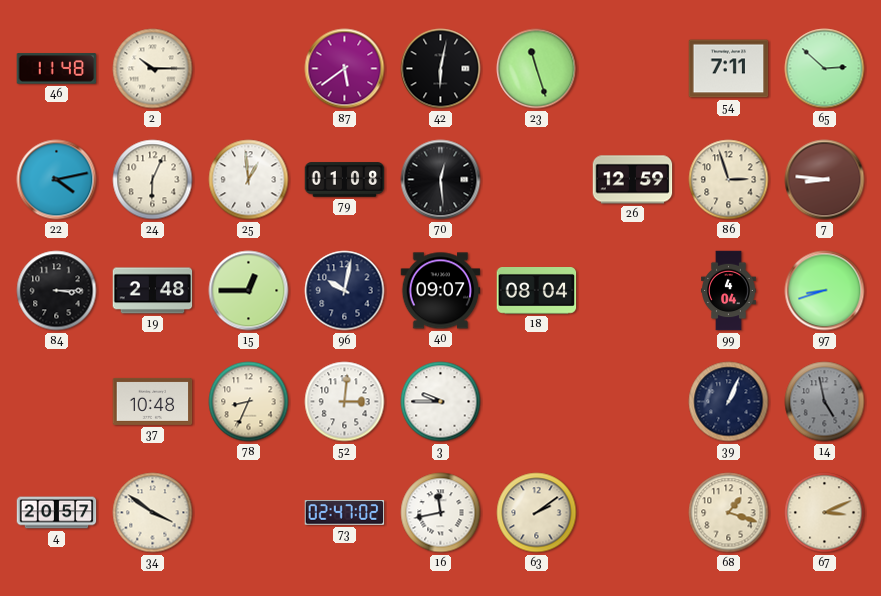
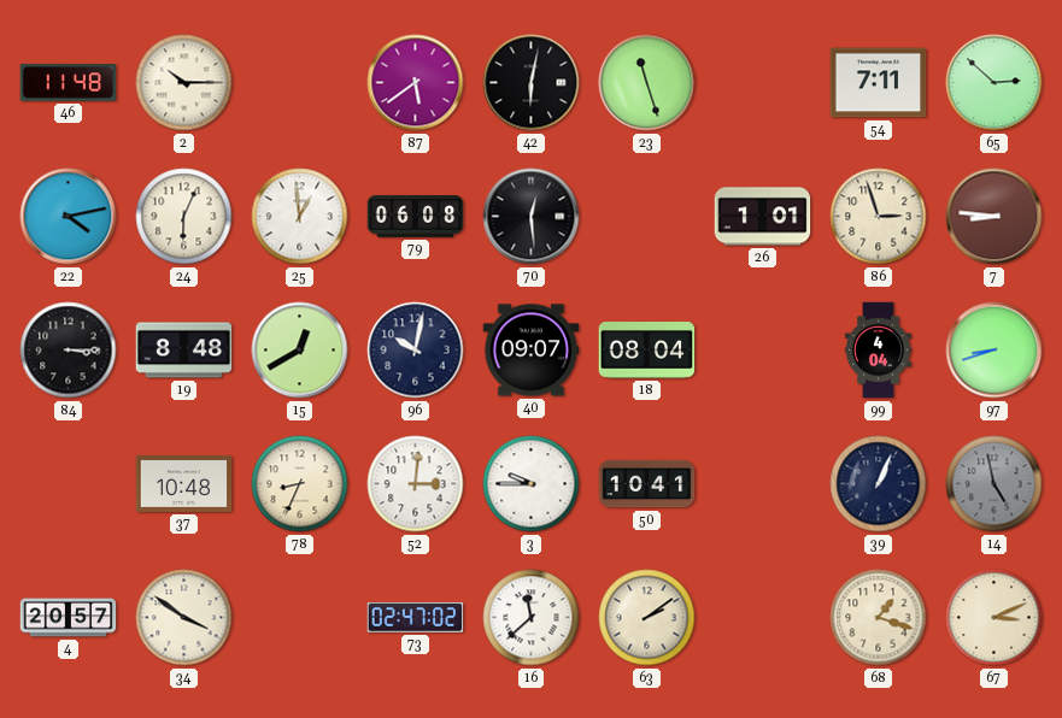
79: 01:08 -> 06:08
26: 12:59 -> 1:01
19: 2:48 -> 8:48
15: 12:45 -> 12:40
50: none -> 10:41
16: 11:43 -> 11:38
